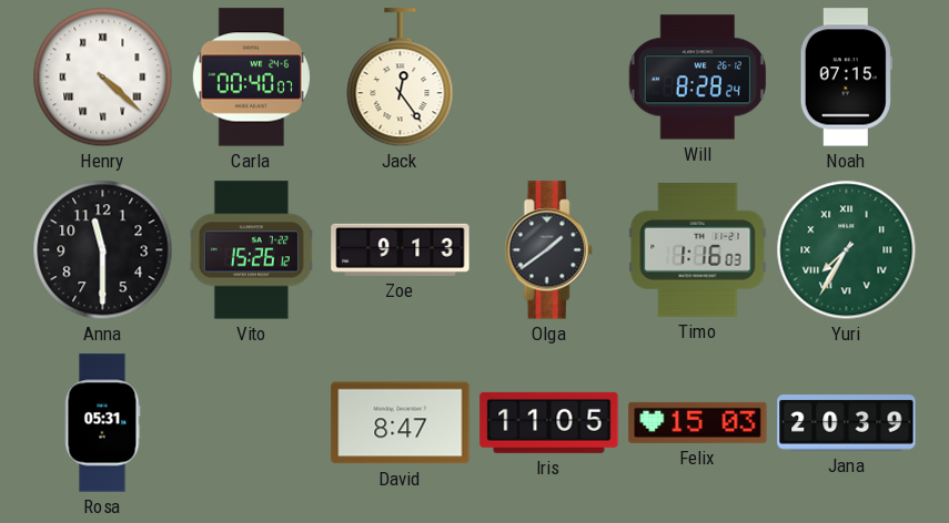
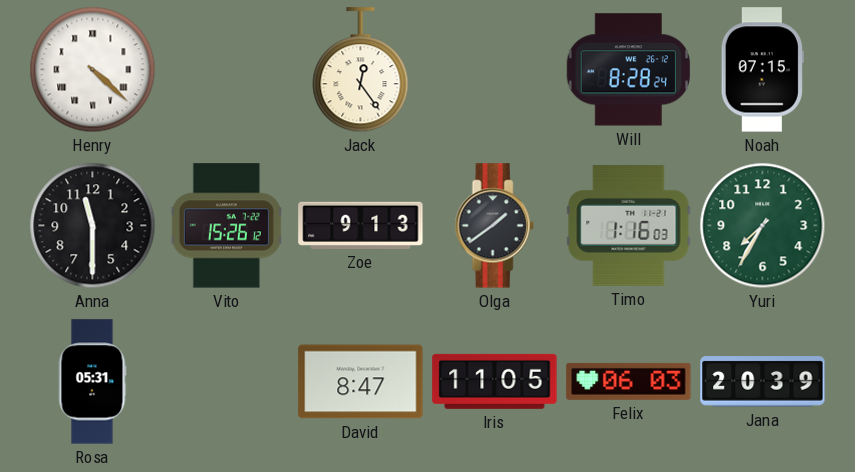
Carla: 00:40 -> none
Yuri numerals: Roman -> Arabic
Felix: 15:03 -> 06:03
